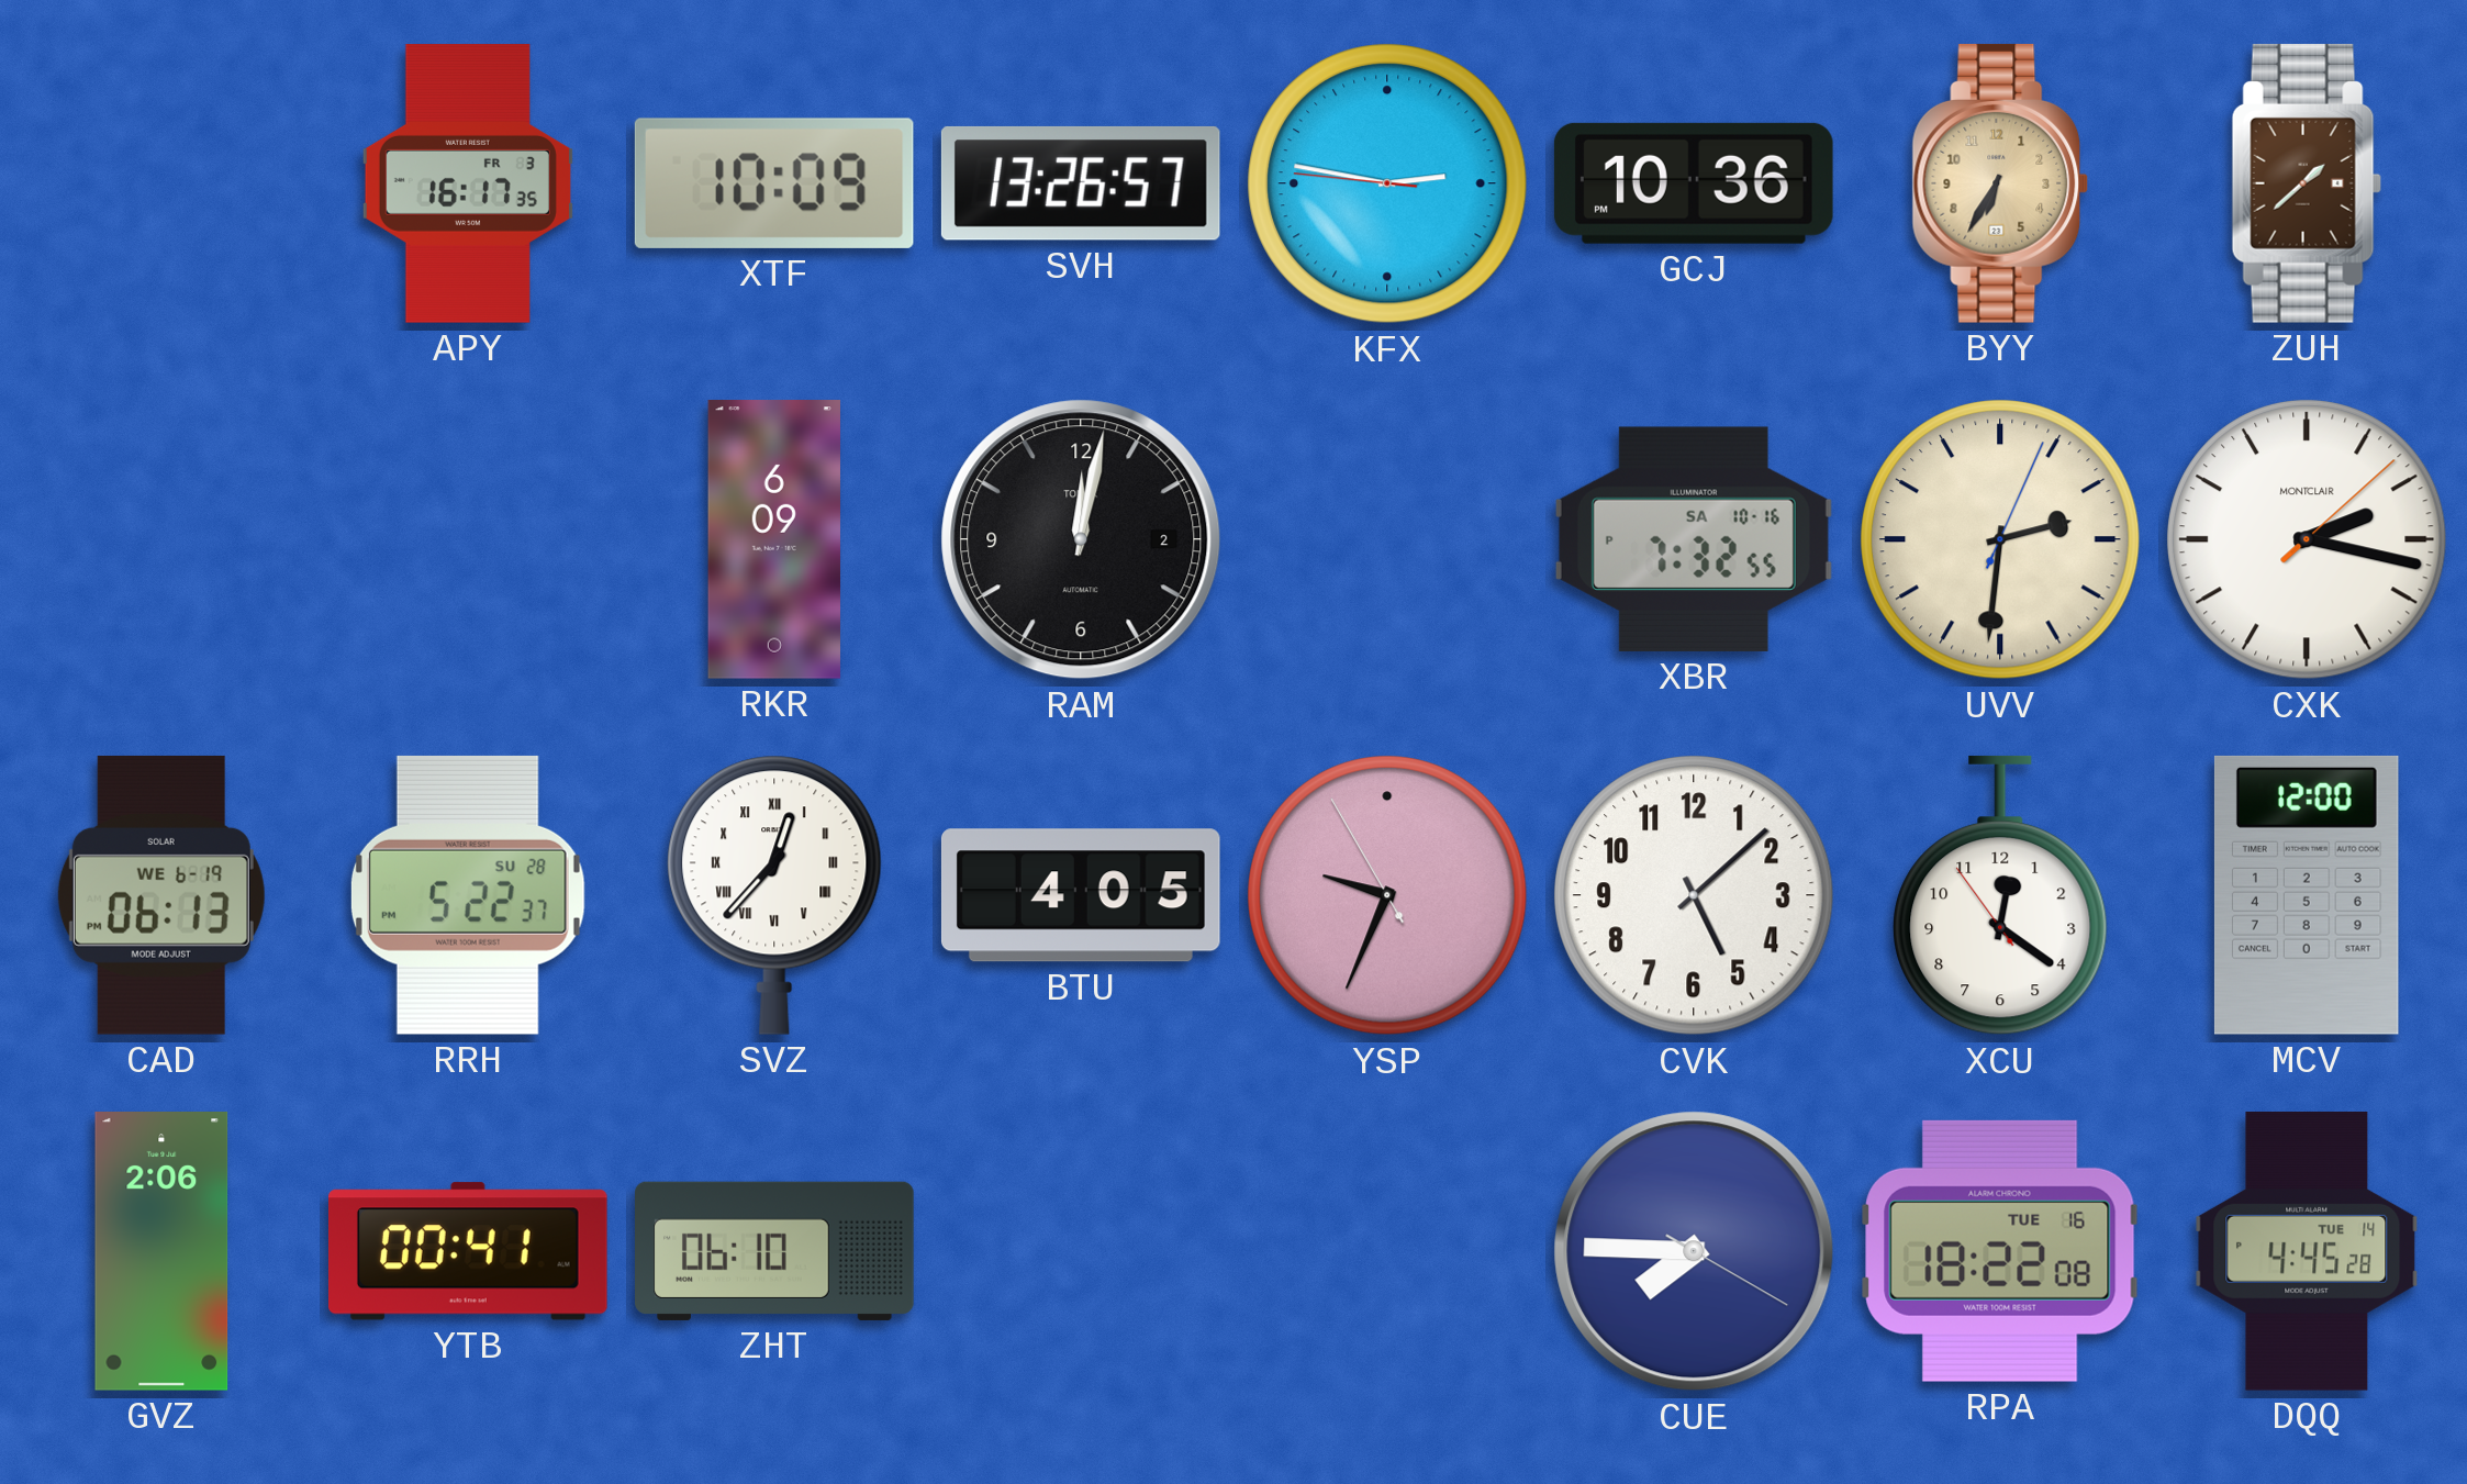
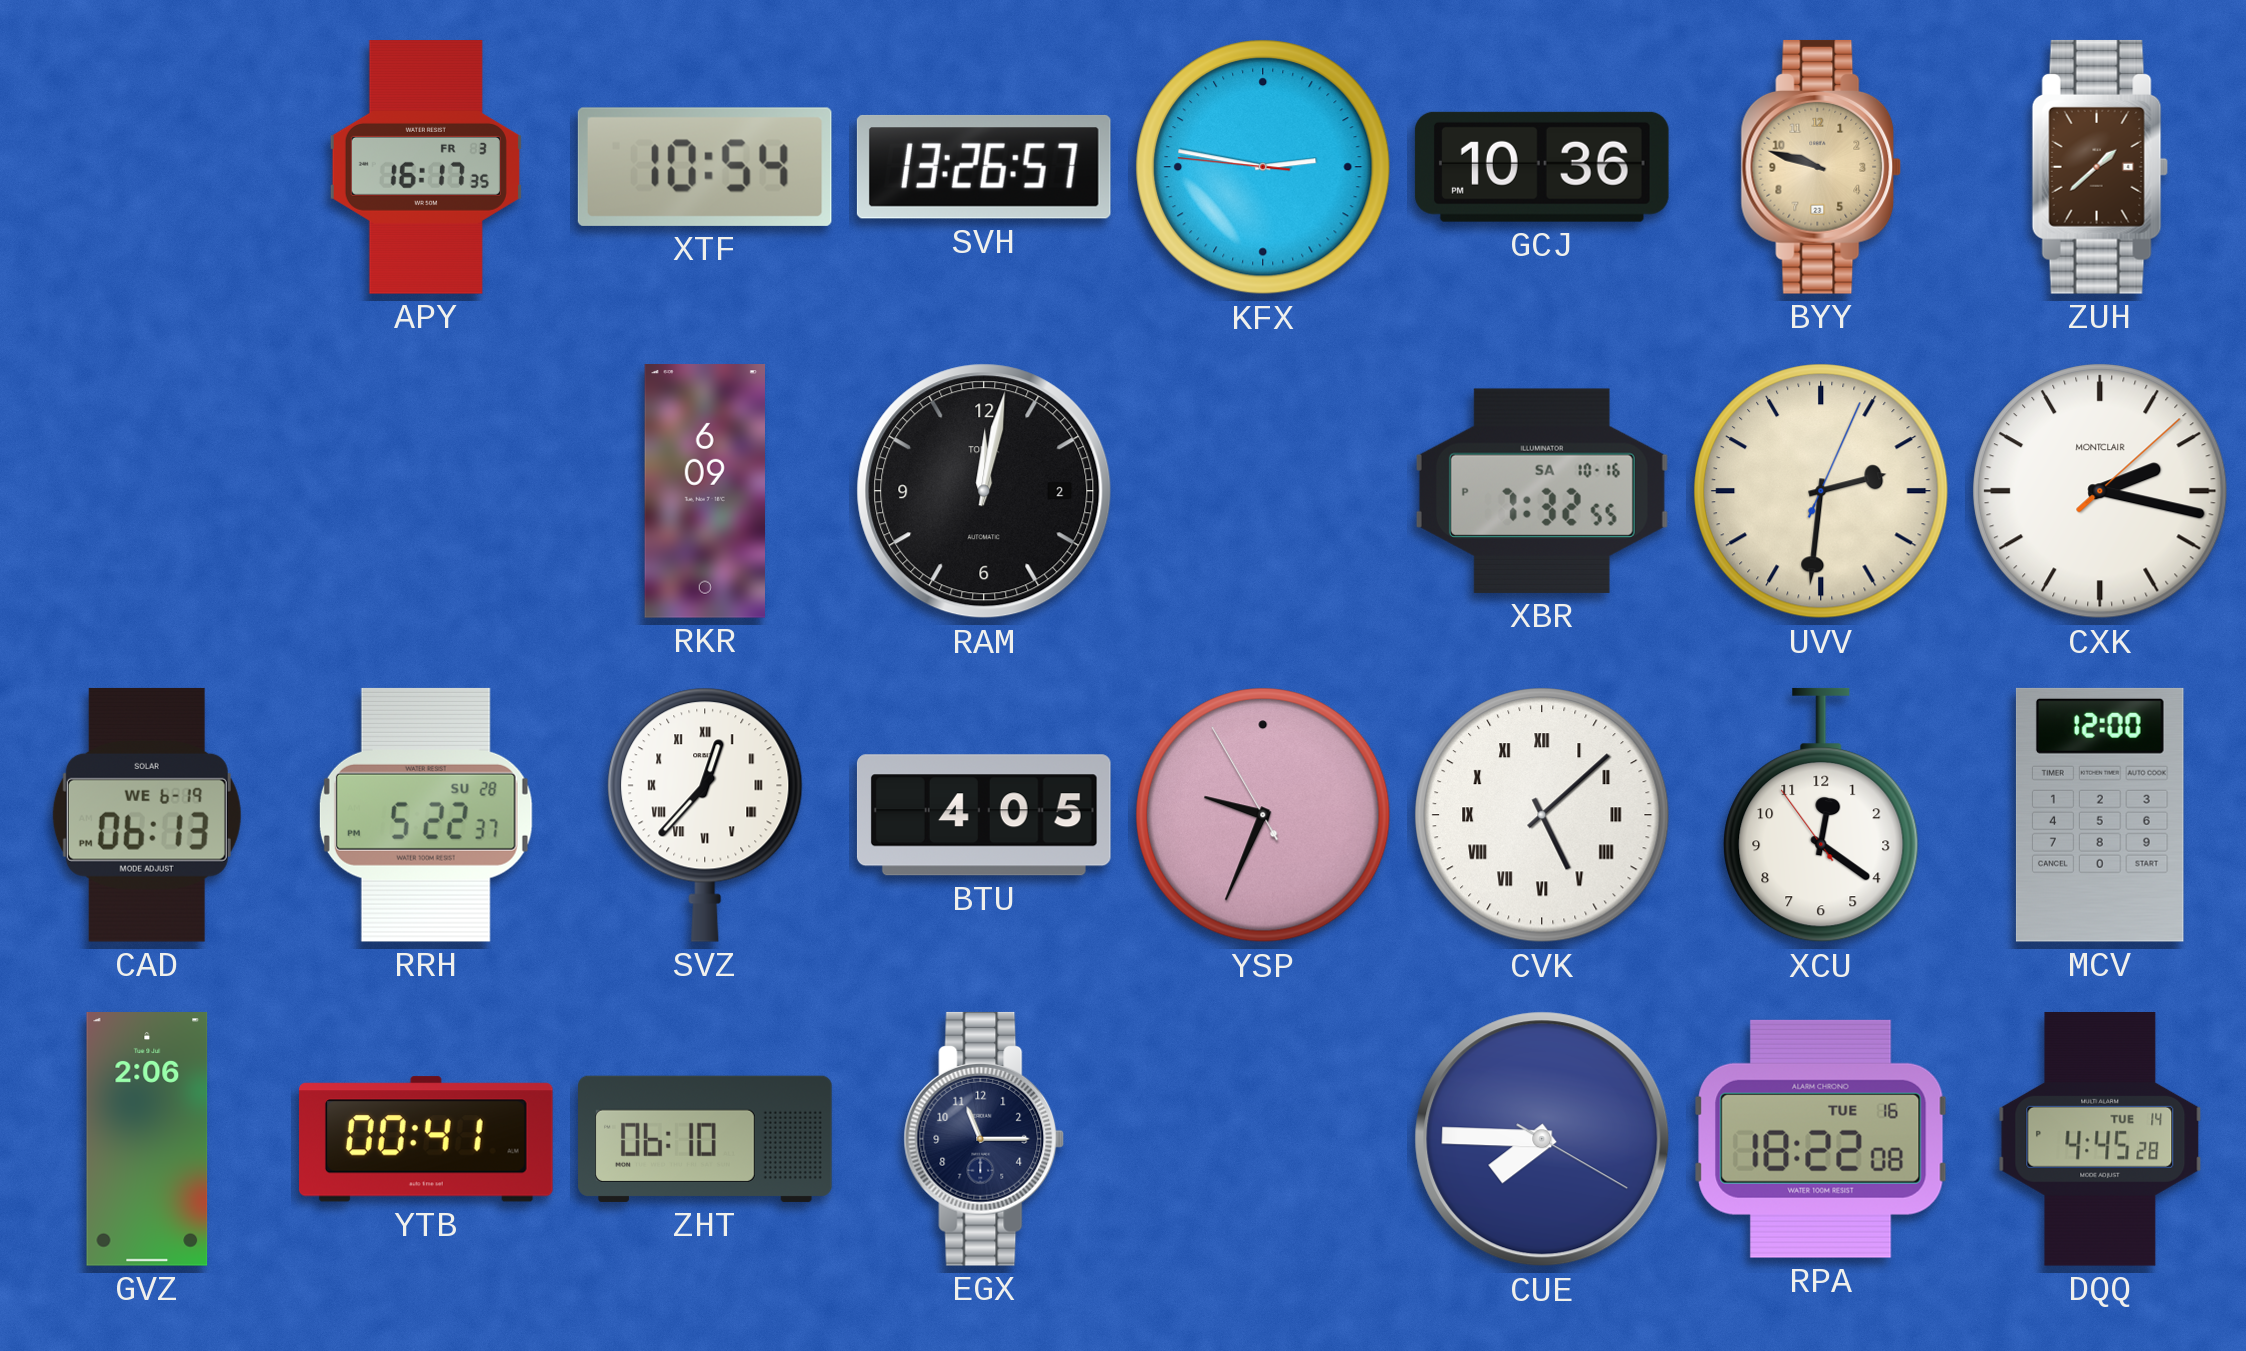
XTF: 10:09 -> 10:54
BYY: 6:35 -> 9:48
CVK numerals: Arabic -> Roman
EGX: none -> 11:15
